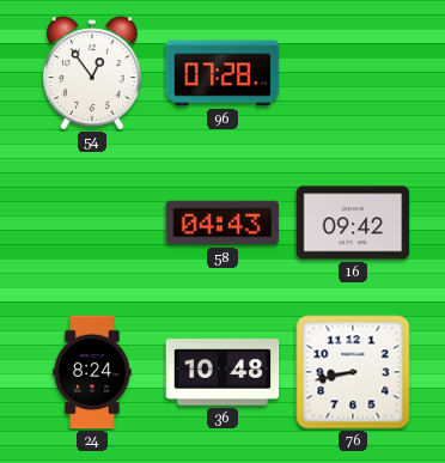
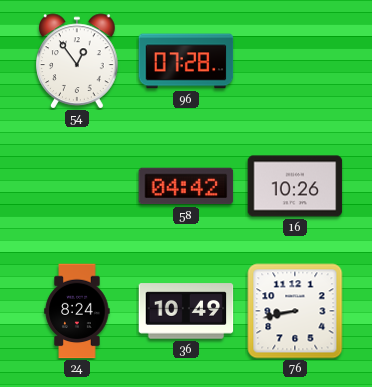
58: 04:43 -> 04:42
16: 09:42 -> 10:26
36: 10:48 -> 10:49
